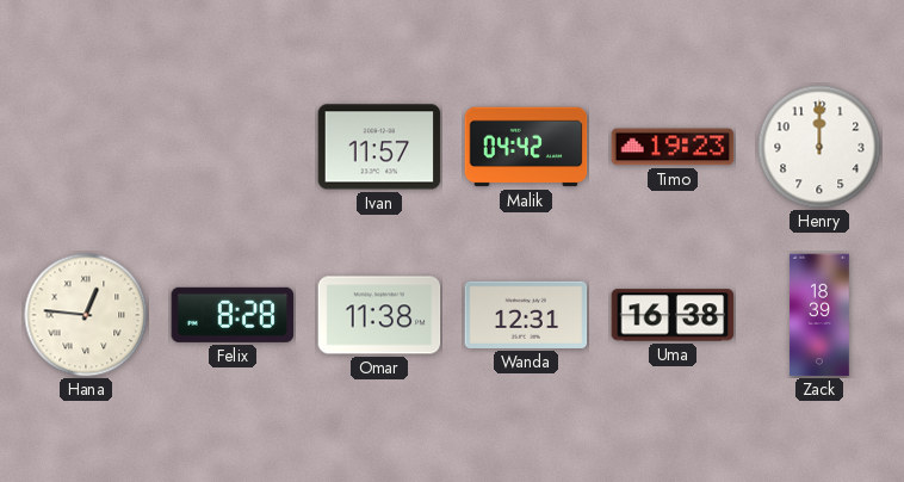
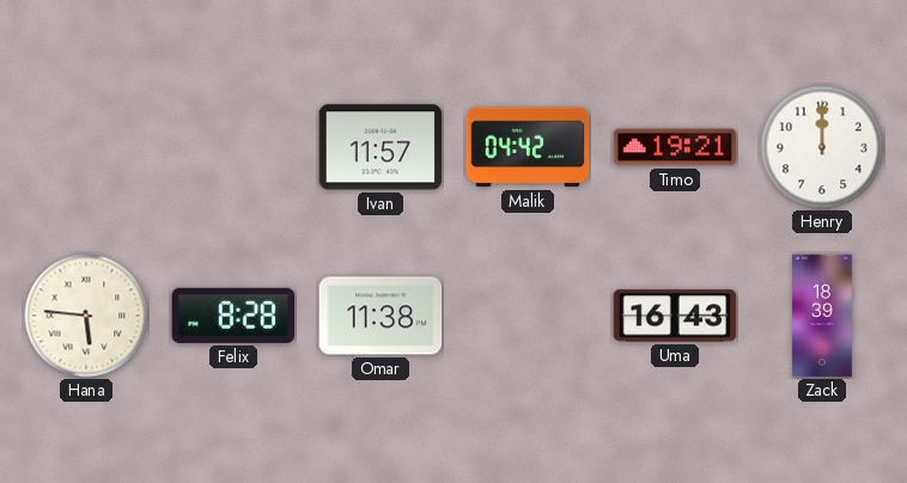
Timo: 19:23 -> 19:21
Hana: 12:46 -> 5:46
Wanda: 12:31 -> none
Uma: 16:38 -> 16:43
